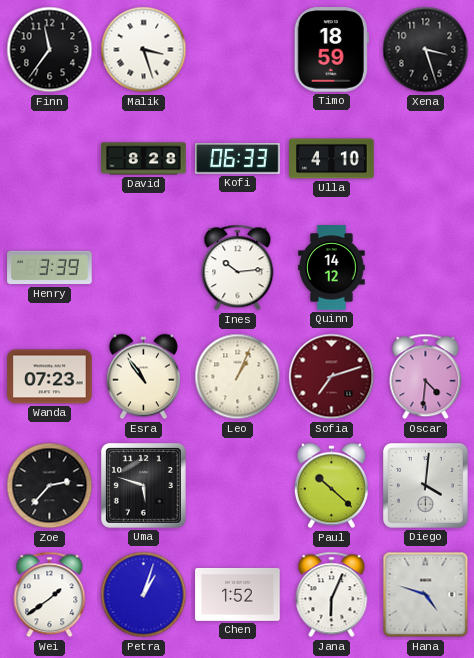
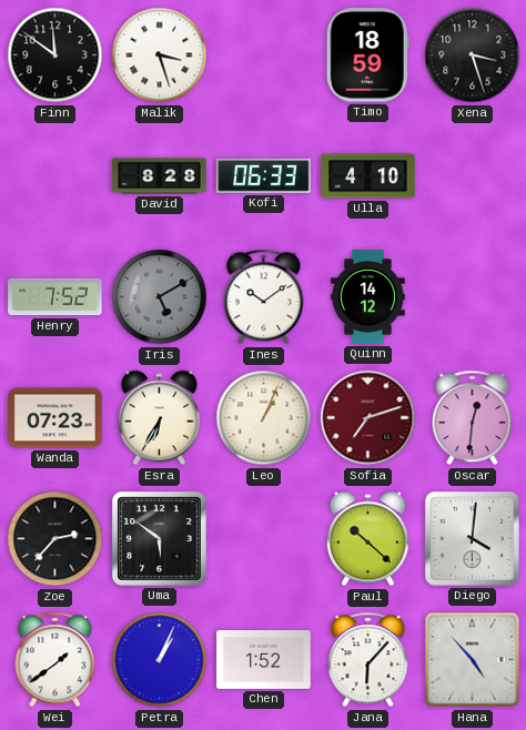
Finn: 11:36 -> 11:51
Henry: 3:39 -> 7:52
Iris: none -> 5:10
Ines: 10:14 -> 10:09
Esra: 10:54 -> 6:35
Oscar: 4:31 -> 12:31
Uma: 5:48 -> 5:51
Petra: 1:03 -> 1:04
Jana: 6:04 -> 6:07
Hana: 4:48 -> 4:53
